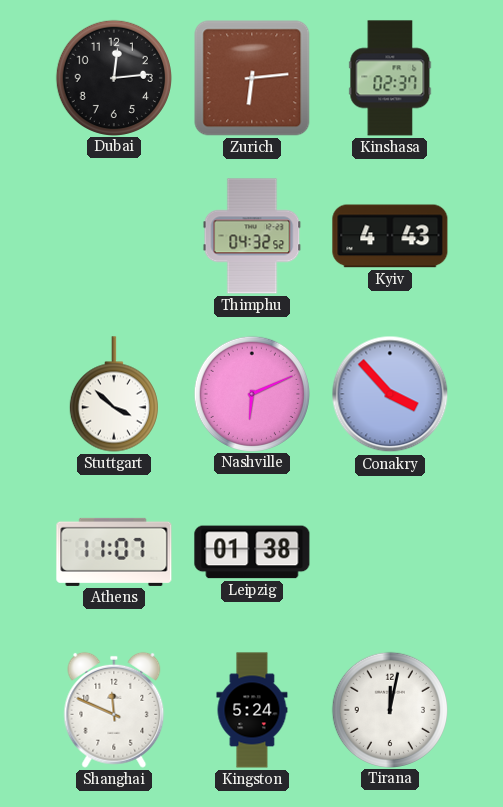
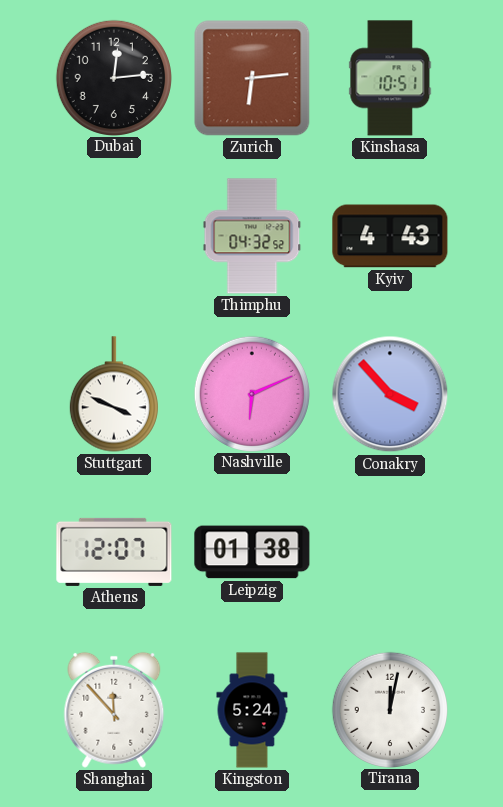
Kinshasa: 02:37 -> 10:51
Stuttgart: 3:52 -> 3:49
Athens: 11:07 -> 12:07
Shanghai: 11:49 -> 11:53
